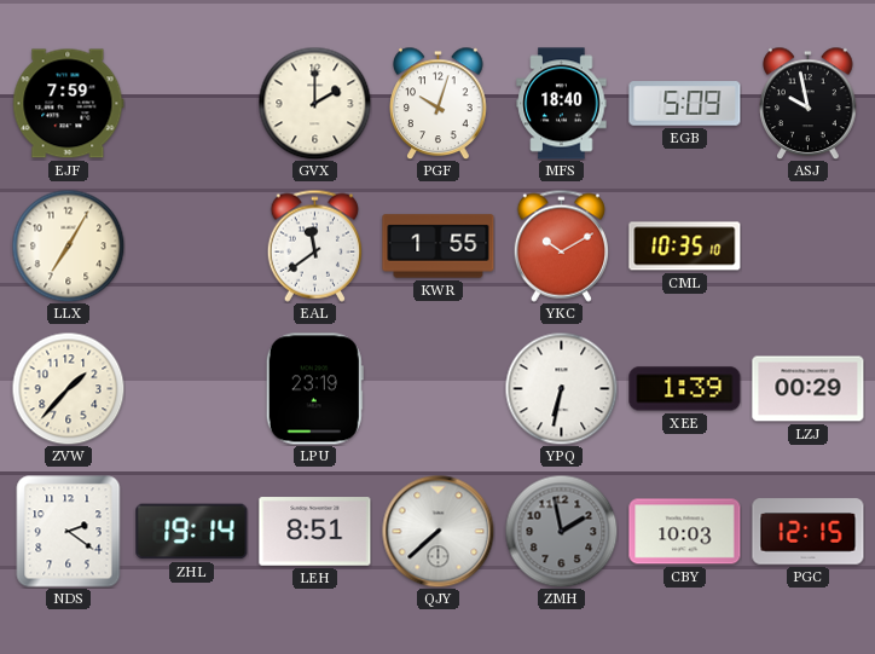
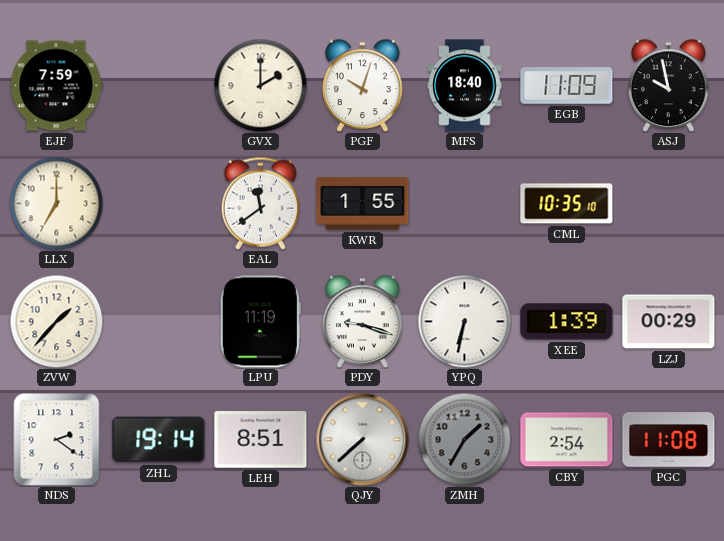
EGB: 5:09 -> 11:09
LLX: 7:05 -> 7:00
YKC: 10:10 -> none
LPU: 23:19 -> 11:19
PDY: none -> 9:18
ZMH: 1:58 -> 1:35
CBY: 10:03 -> 2:54
PGC: 12:15 -> 11:08
